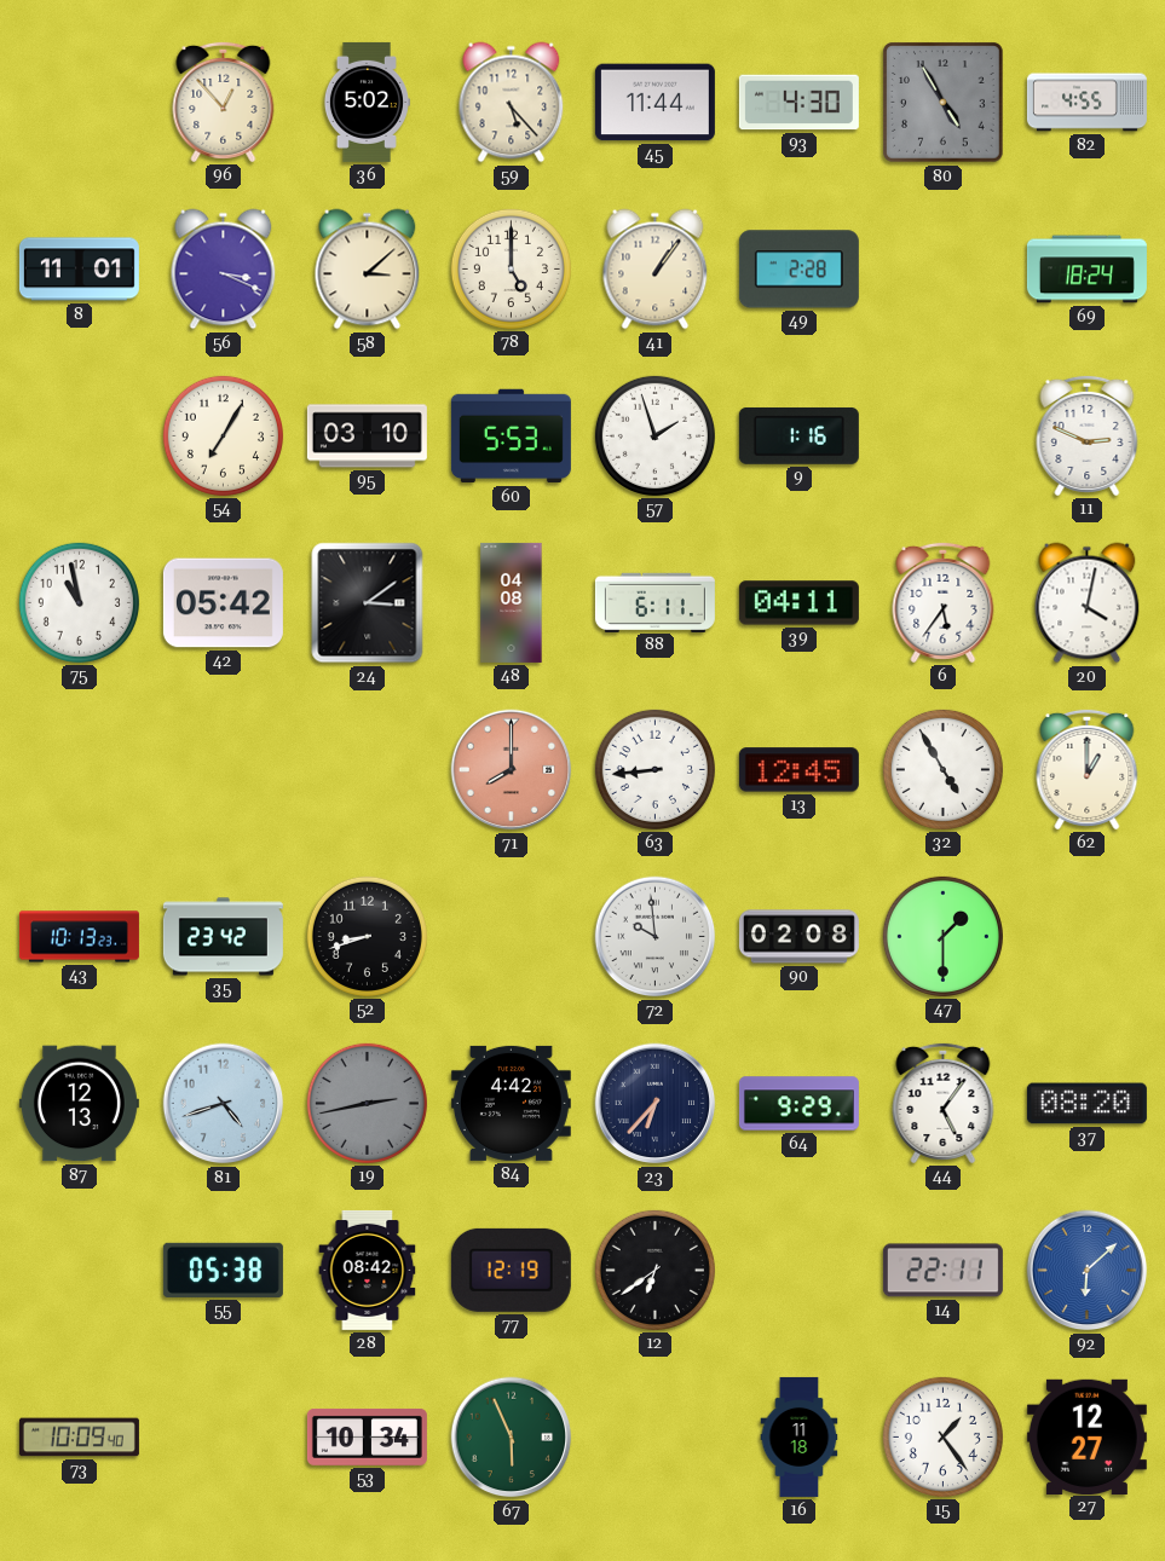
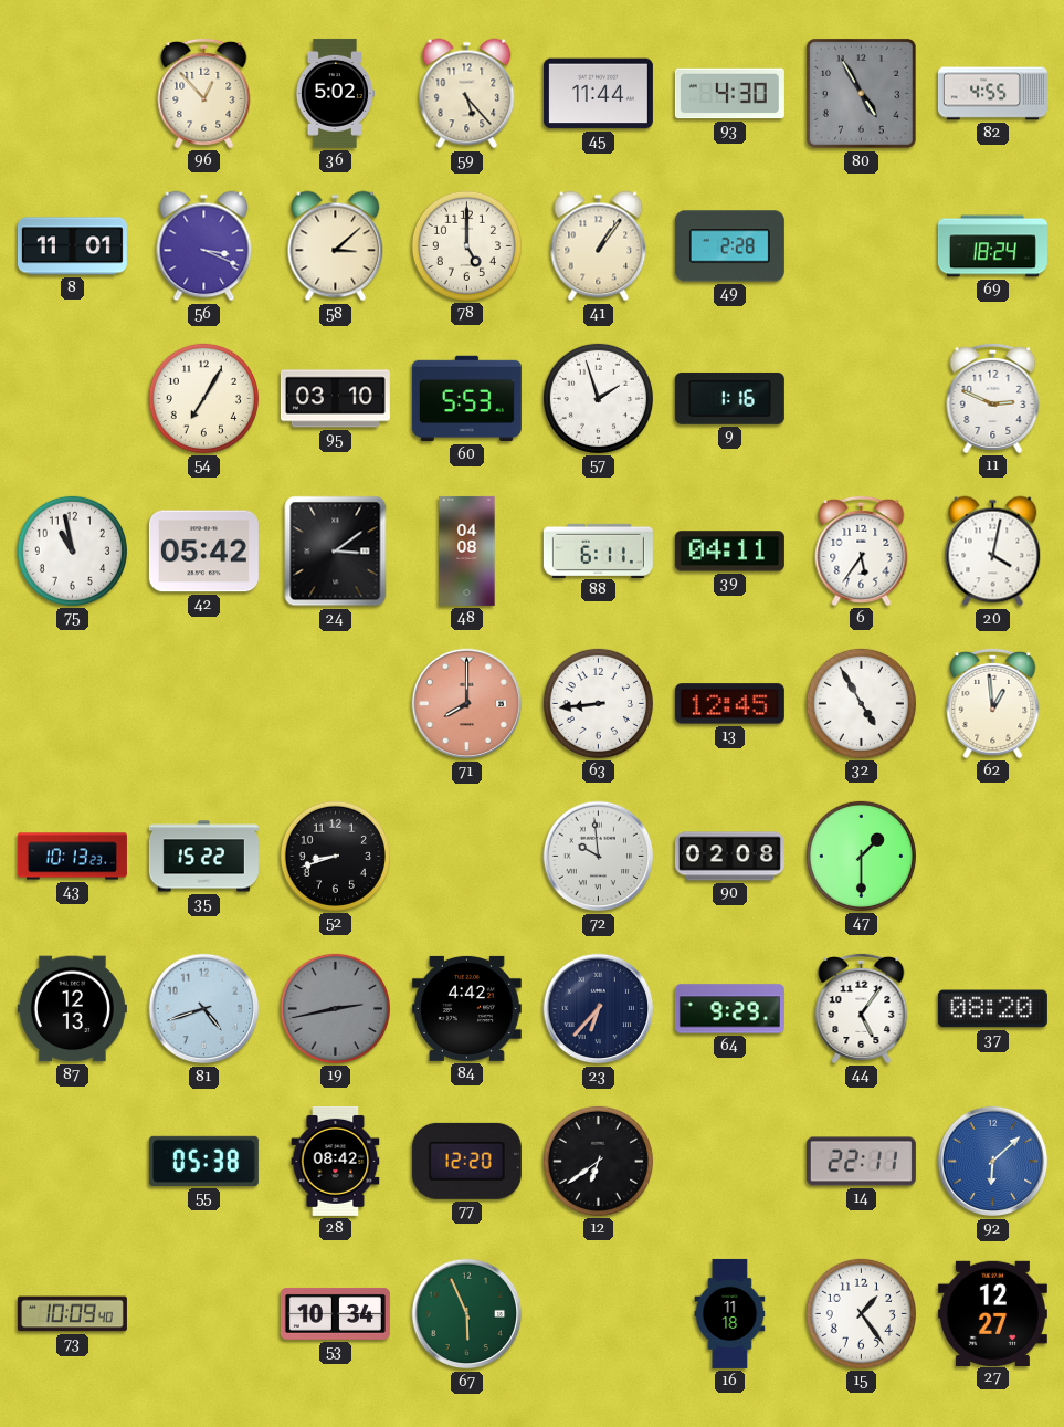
62: 1:00 -> 12:59
35: 23:42 -> 15:22
77: 12:19 -> 12:20
